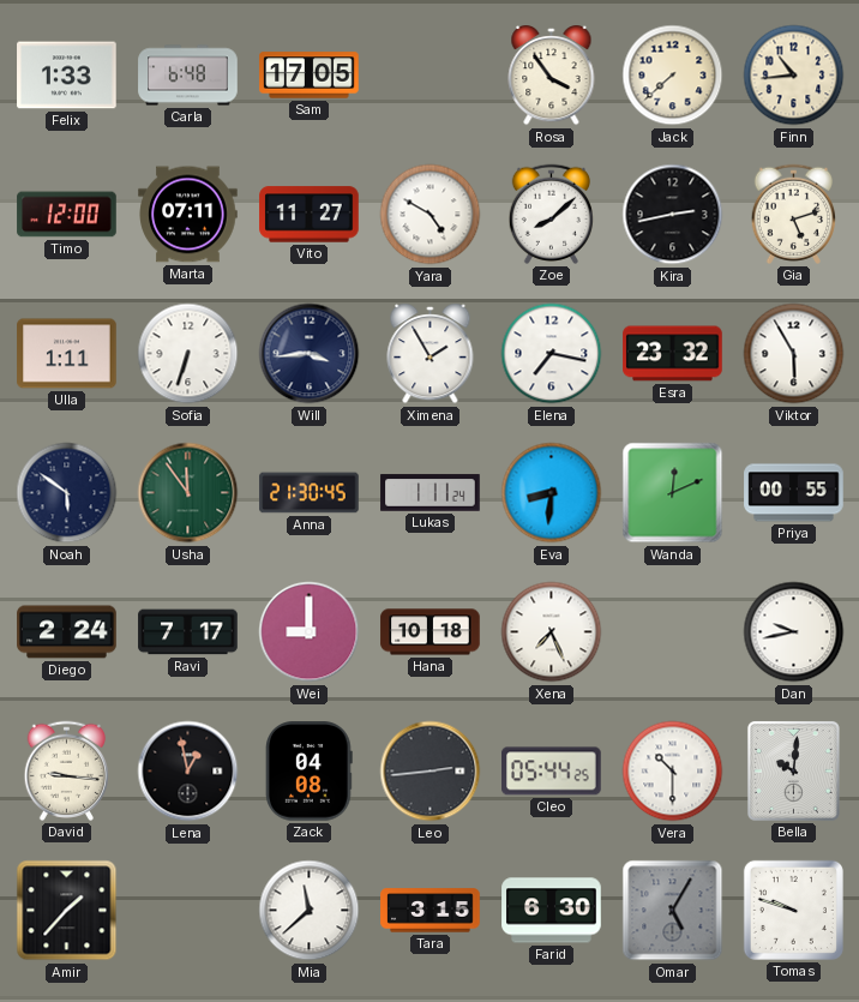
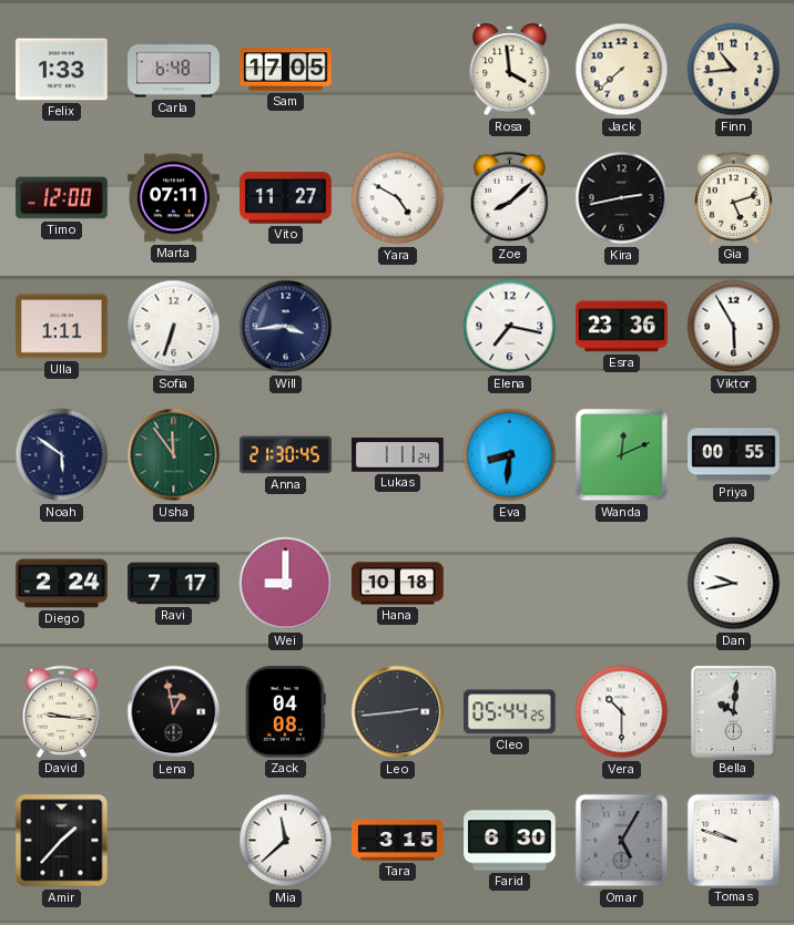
Rosa: 3:54 -> 3:59
Ximena: 1:55 -> none
Esra: 23:32 -> 23:36
Xena: 7:26 -> none
